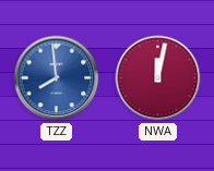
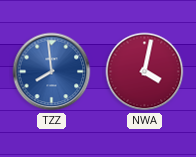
NWA: 12:02 -> 4:02
